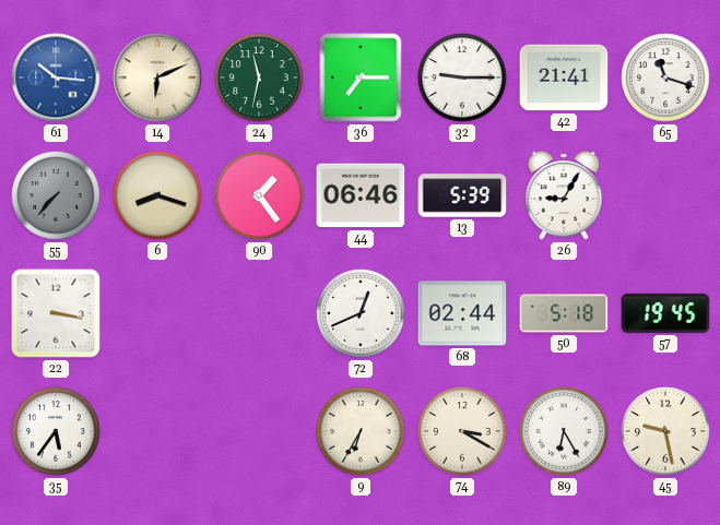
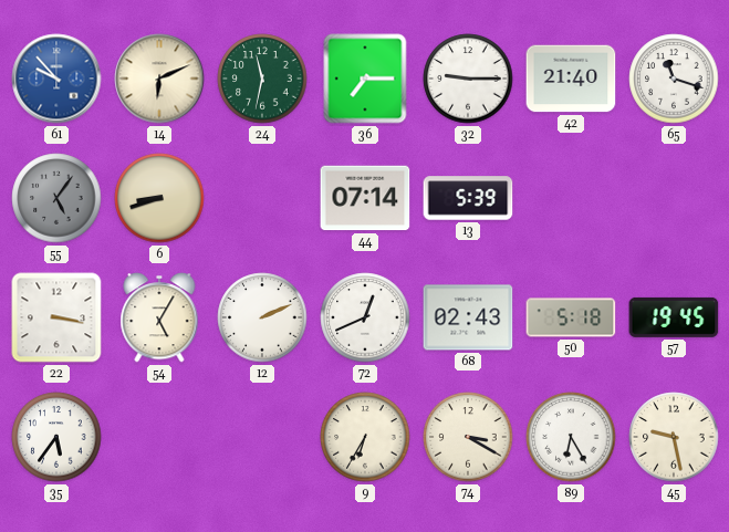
61: 10:16 -> 9:53
42: 21:41 -> 21:40
55: 7:37 -> 5:06
6: 8:18 -> 8:42
90: 1:24 -> none
44: 06:46 -> 07:14
26: 9:05 -> none
54: none -> 5:05
12: none -> 2:11
68: 02:44 -> 02:43
